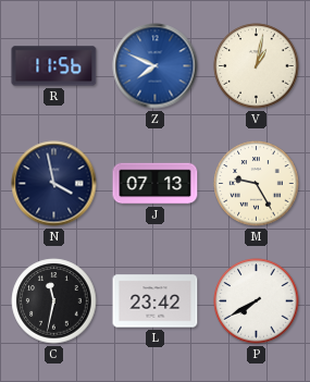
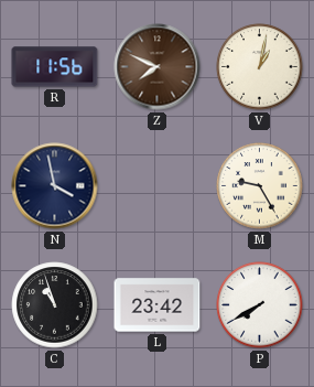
Z dial: blue -> brown
J: 07:13 -> none
C: 11:32 -> 10:57
